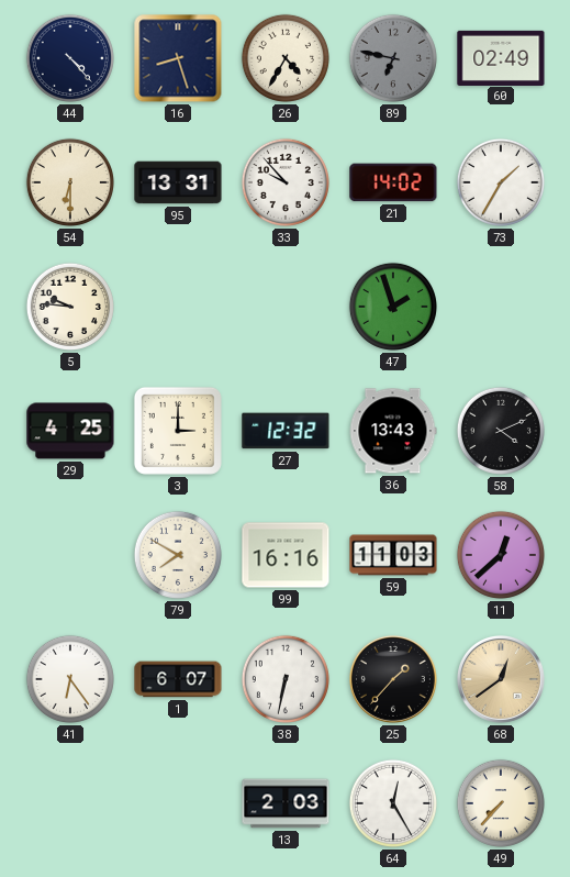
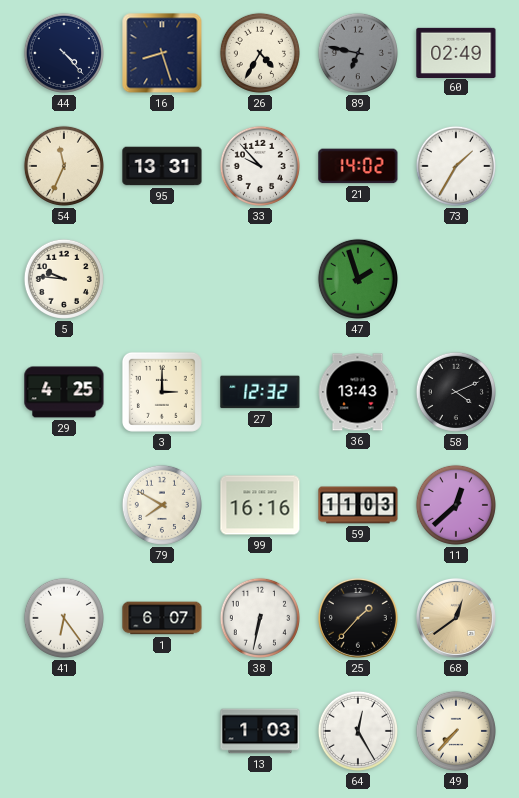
54: 6:30 -> 11:34
13: 2:03 -> 1:03
